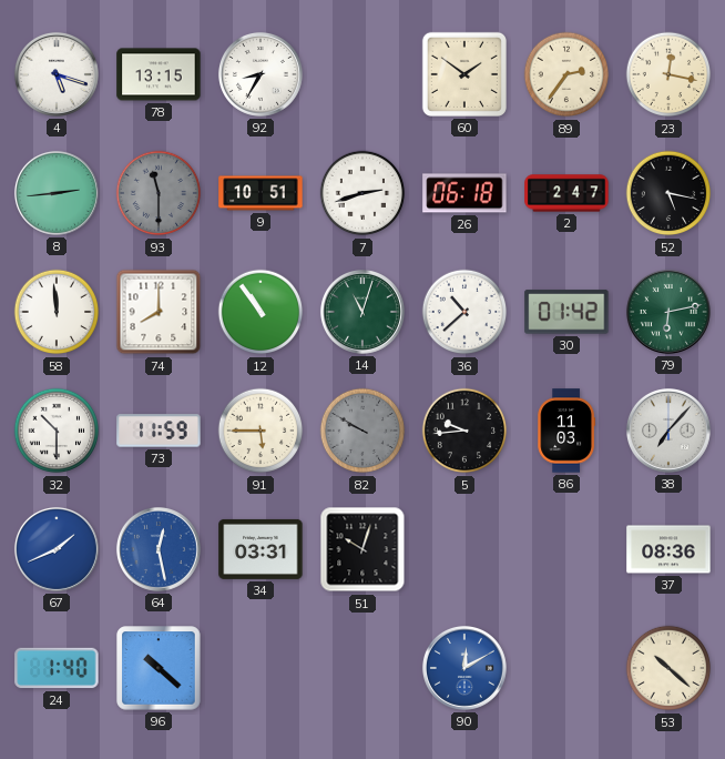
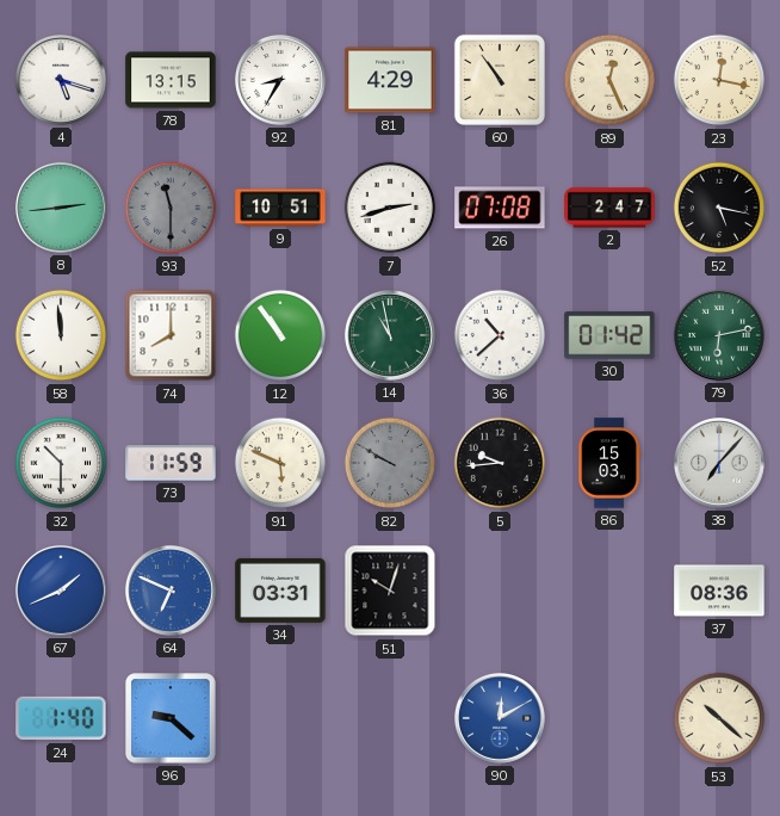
81: none -> 4:29
60: 1:51 -> 10:54
89: 2:36 -> 12:26
26: 06:18 -> 07:08
14: 11:03 -> 10:58
91: 5:45 -> 5:49
86: 11:03 -> 15:03
64: 12:28 -> 6:49
96: 10:22 -> 9:22
